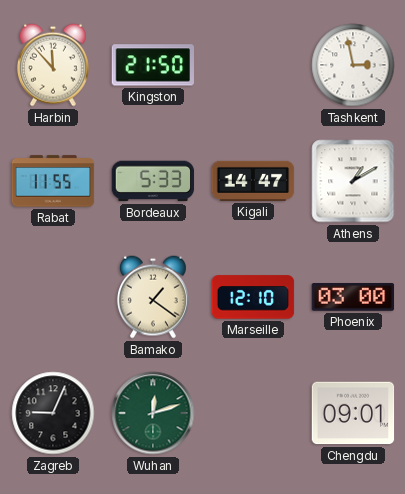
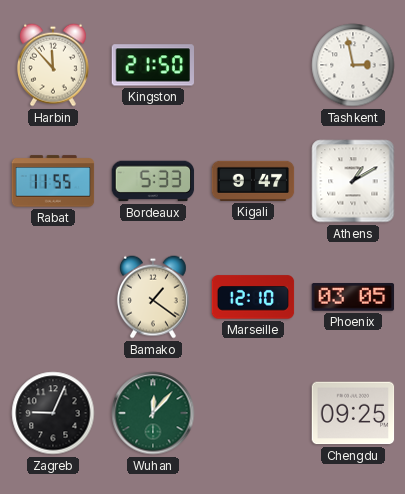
Kigali: 14:47 -> 9:47
Phoenix: 03:00 -> 03:05
Wuhan: 12:12 -> 12:07
Chengdu: 09:01 -> 09:25
